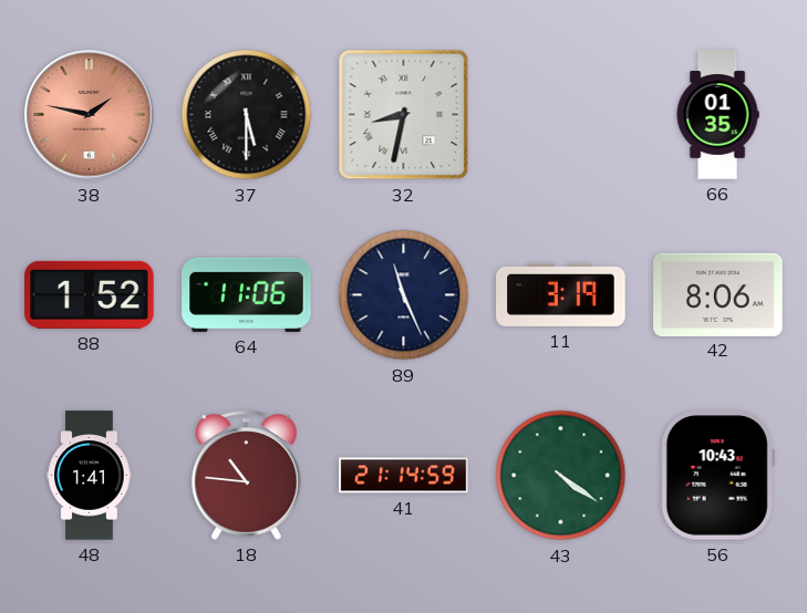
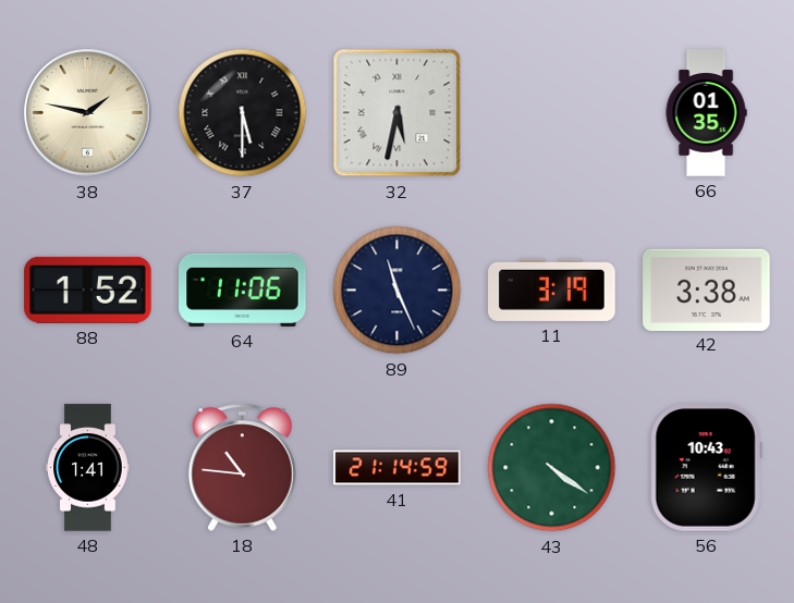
38 dial: salmon -> cream
32: 8:32 -> 5:32
42: 8:06 -> 3:38
